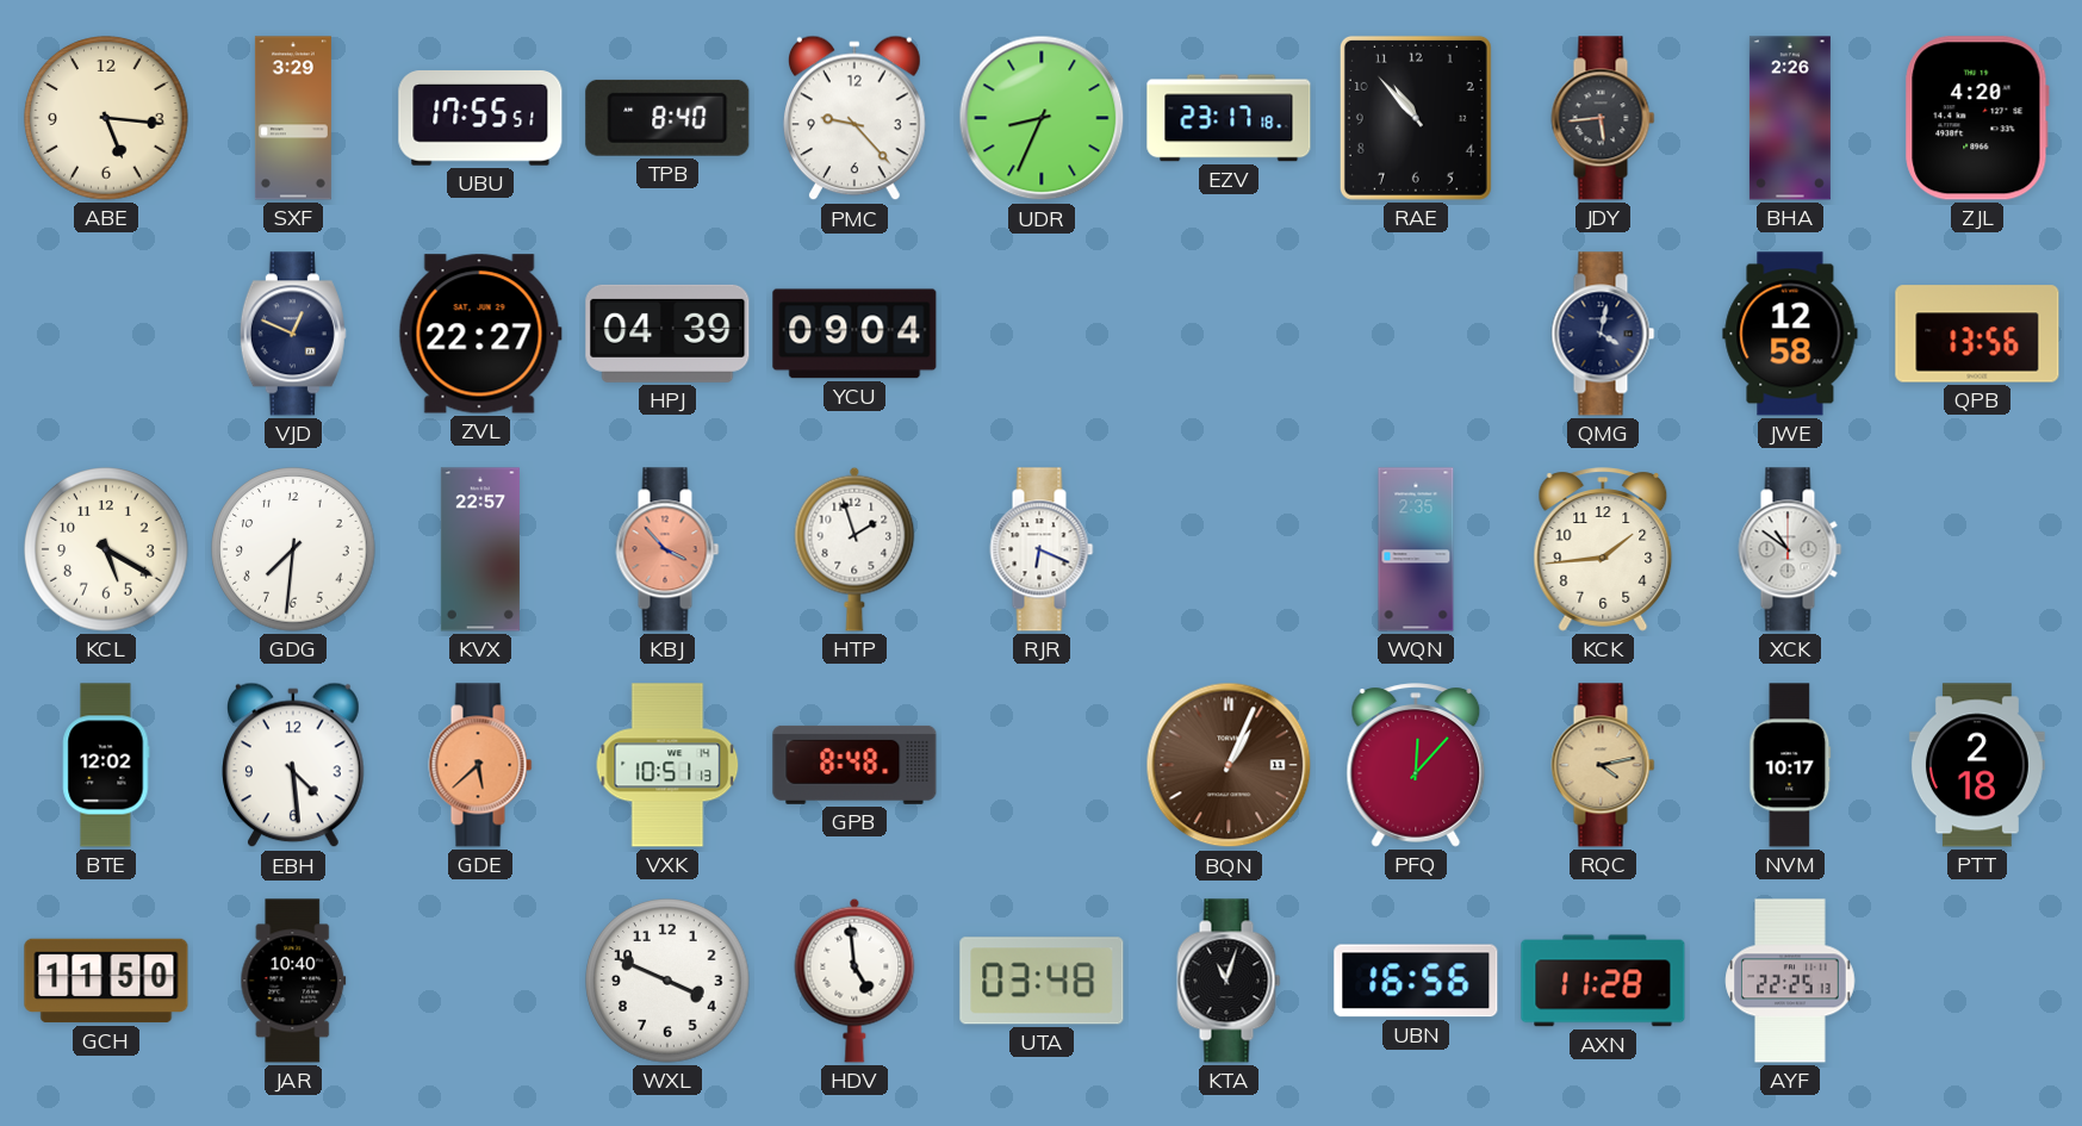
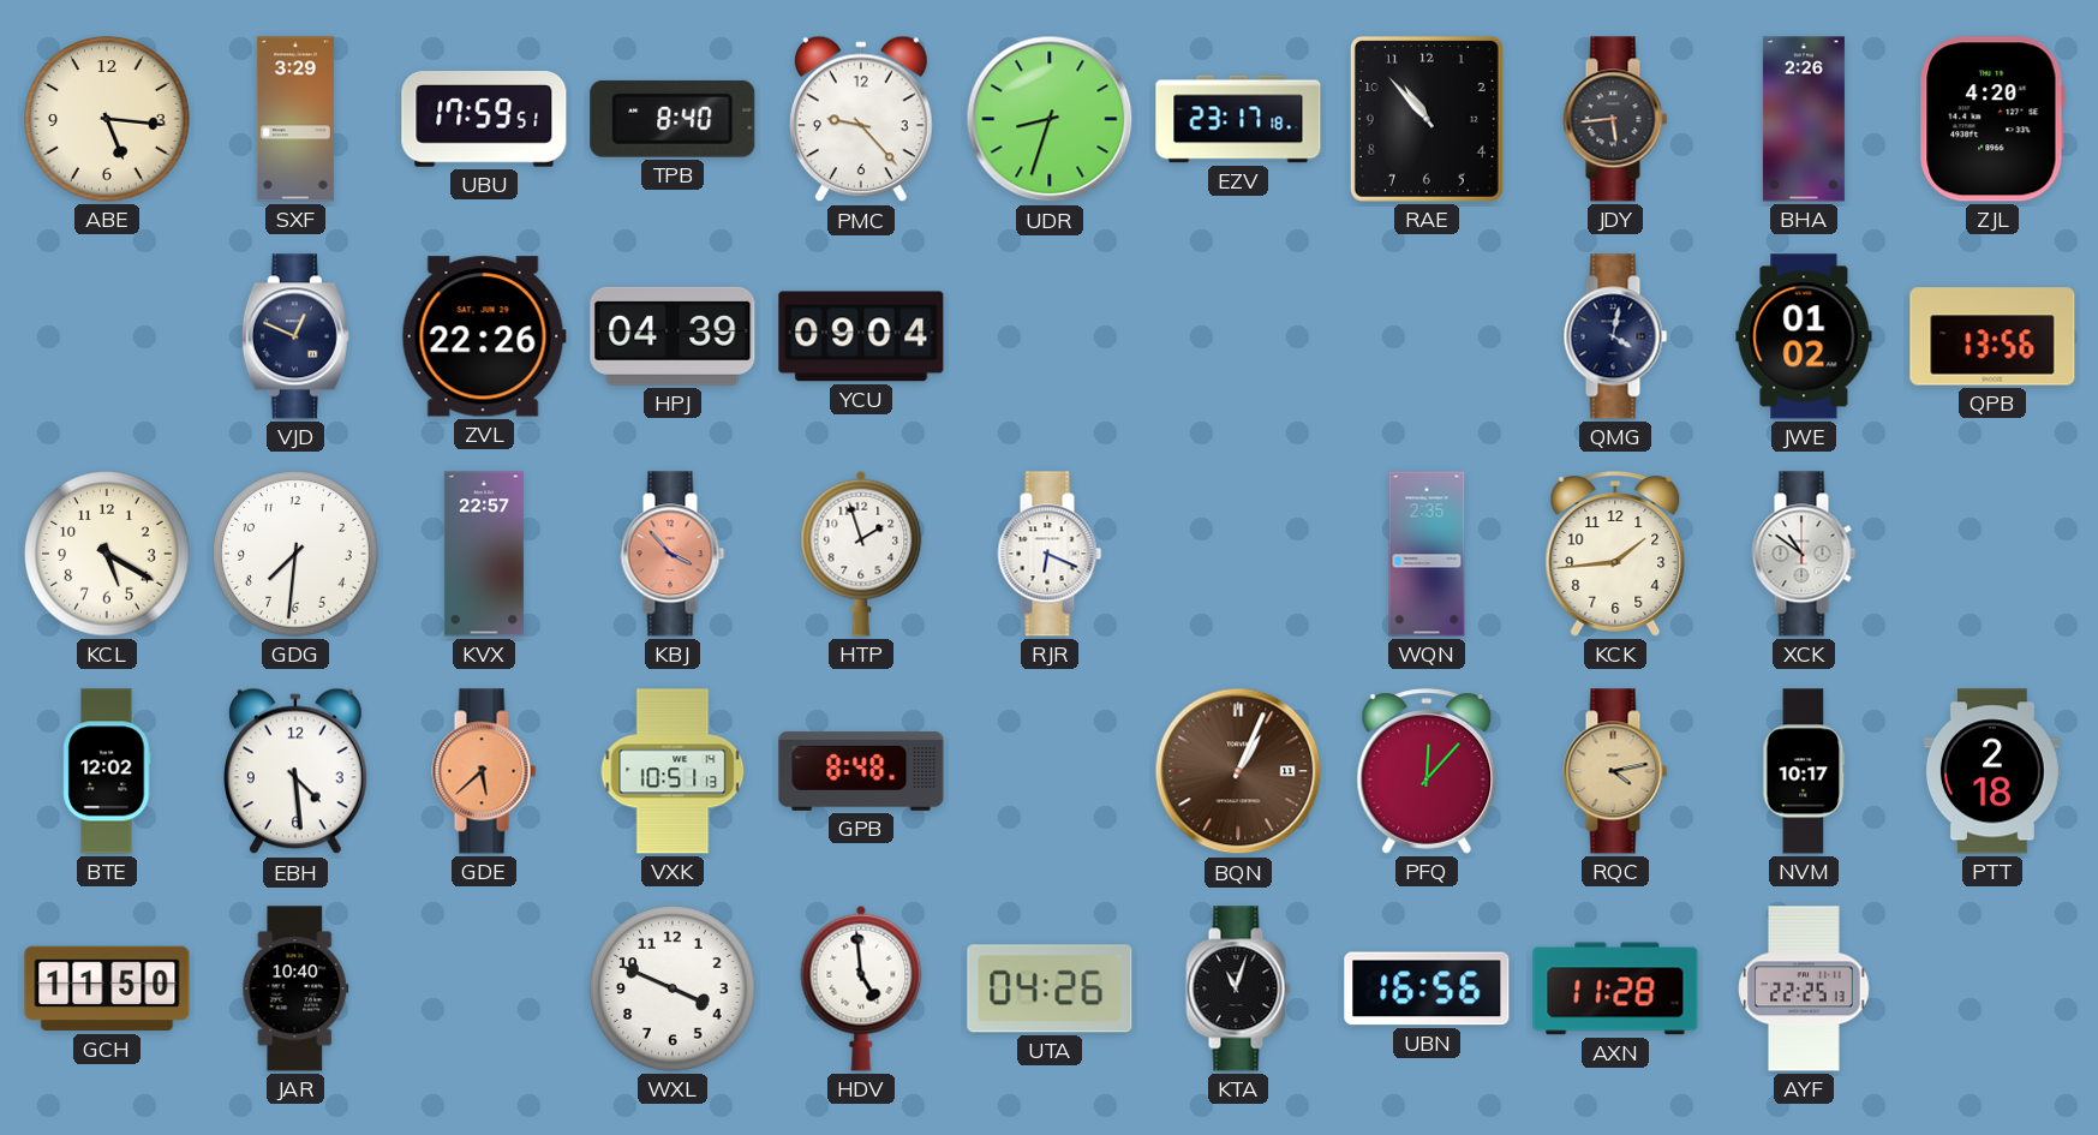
UBU: 17:55 -> 17:59
UDR: 8:34 -> 8:33
ZVL: 22:27 -> 22:26
JWE: 12:58 -> 01:02
UTA: 03:48 -> 04:26
